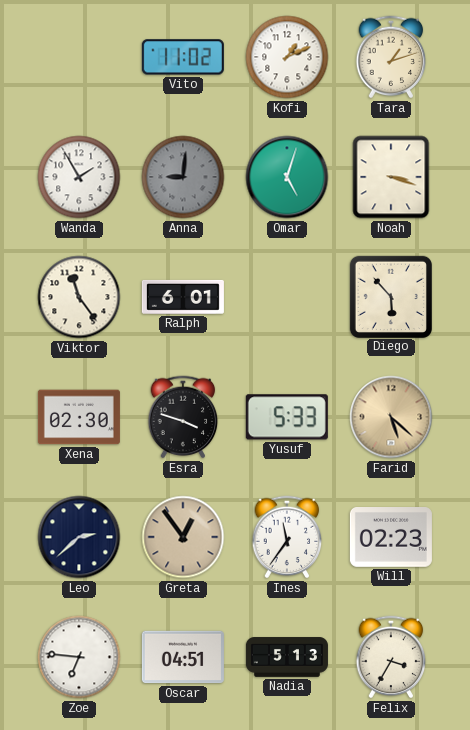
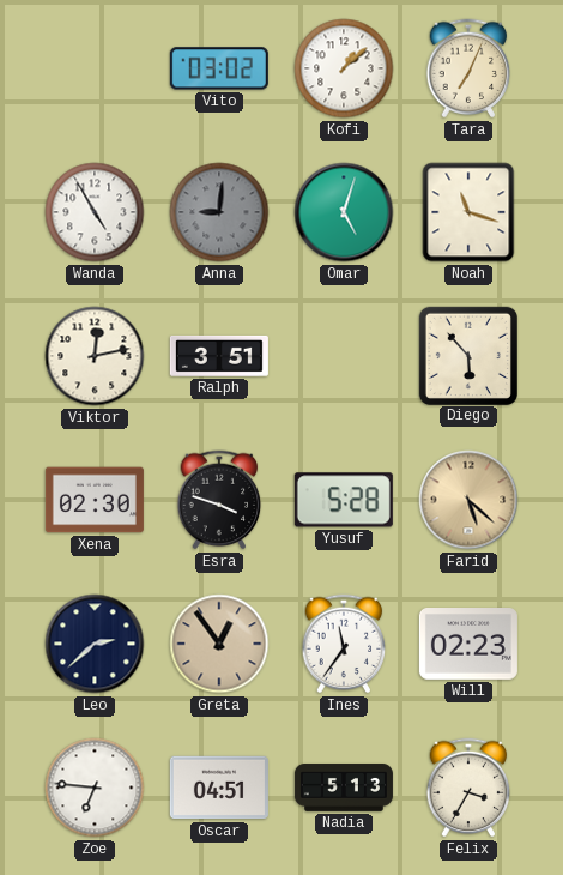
Vito: 11:02 -> 03:02
Kofi: 1:11 -> 1:08
Tara: 1:12 -> 7:04
Wanda: 1:55 -> 4:55
Noah: 3:18 -> 11:18
Viktor: 11:24 -> 12:13
Ralph: 6:01 -> 3:51
Yusuf: 5:33 -> 5:28
